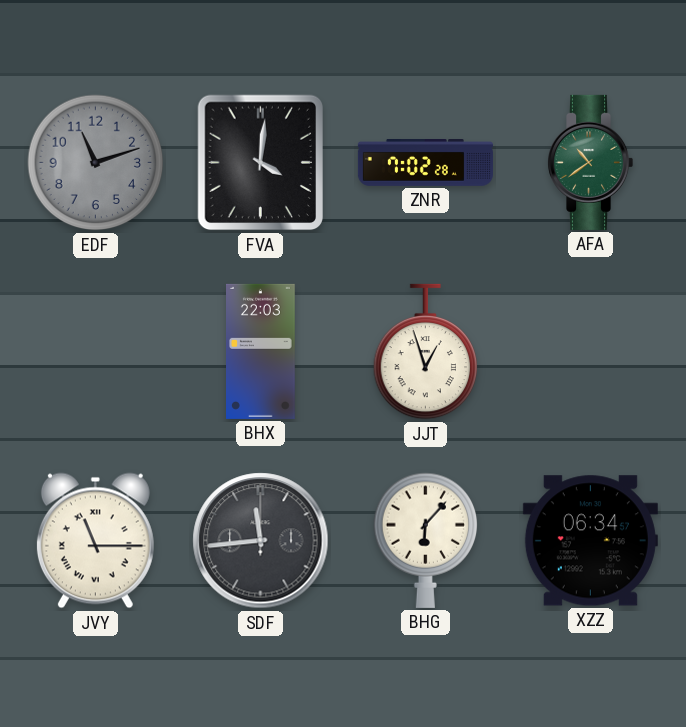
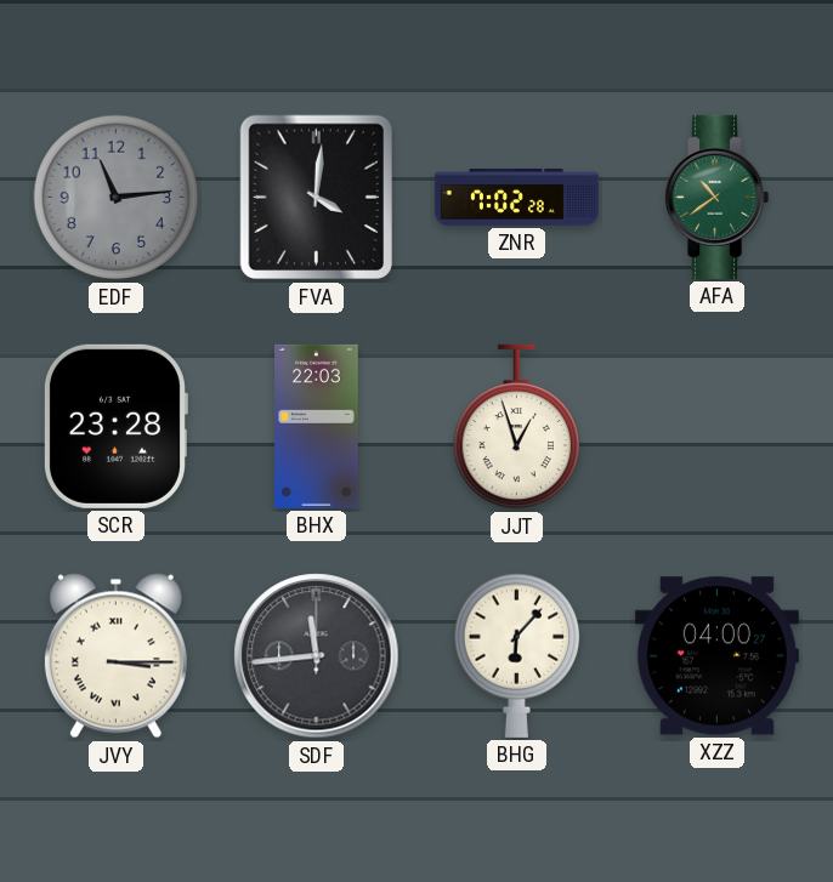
EDF: 11:12 -> 11:14
SCR: none -> 23:28
JVY: 11:15 -> 3:15
XZZ: 06:34 -> 04:00
